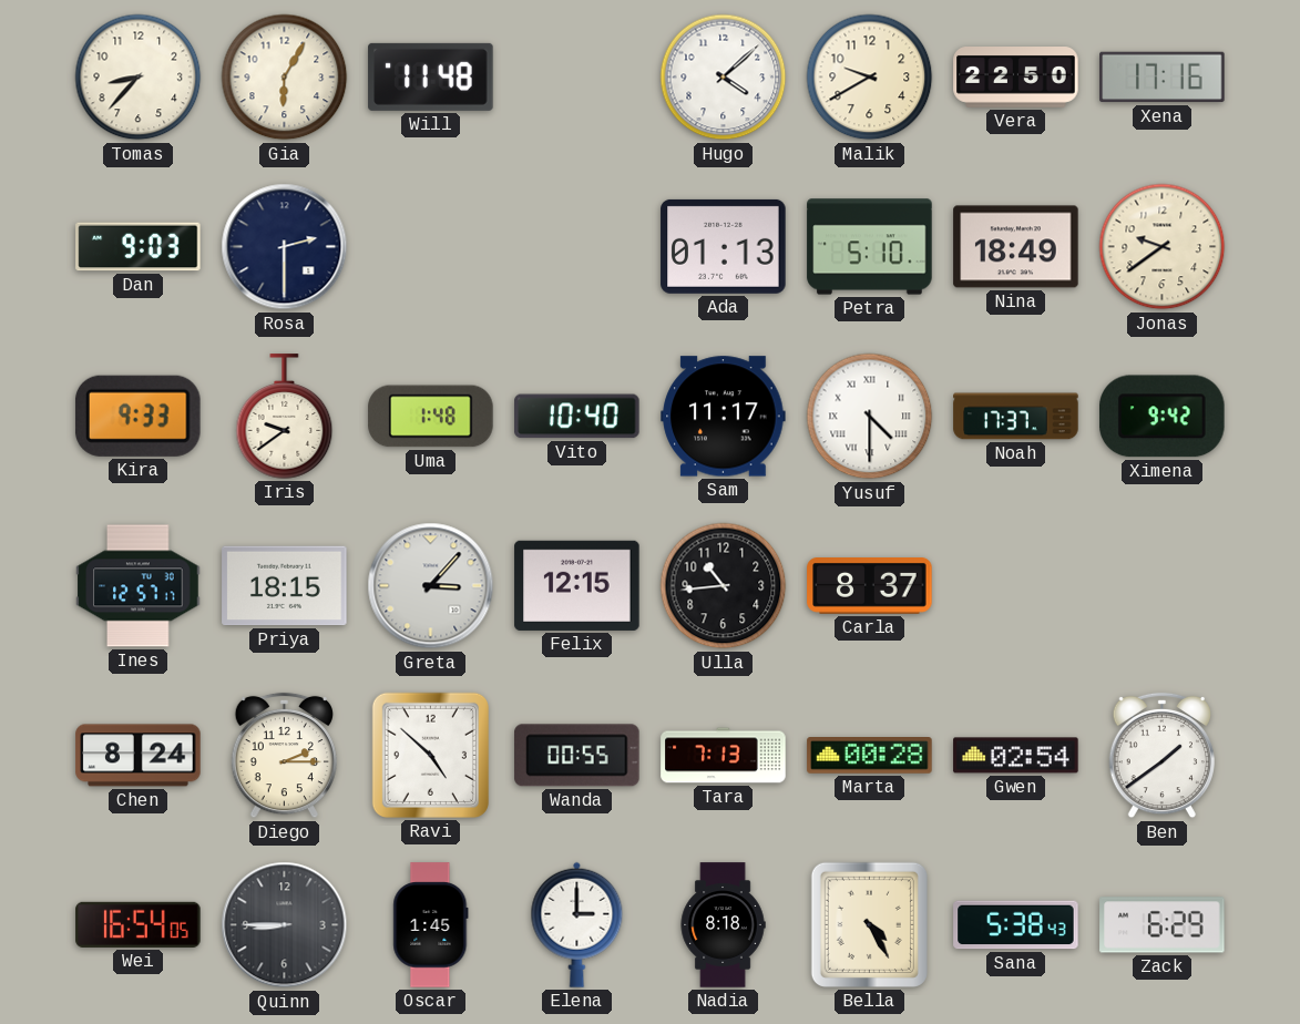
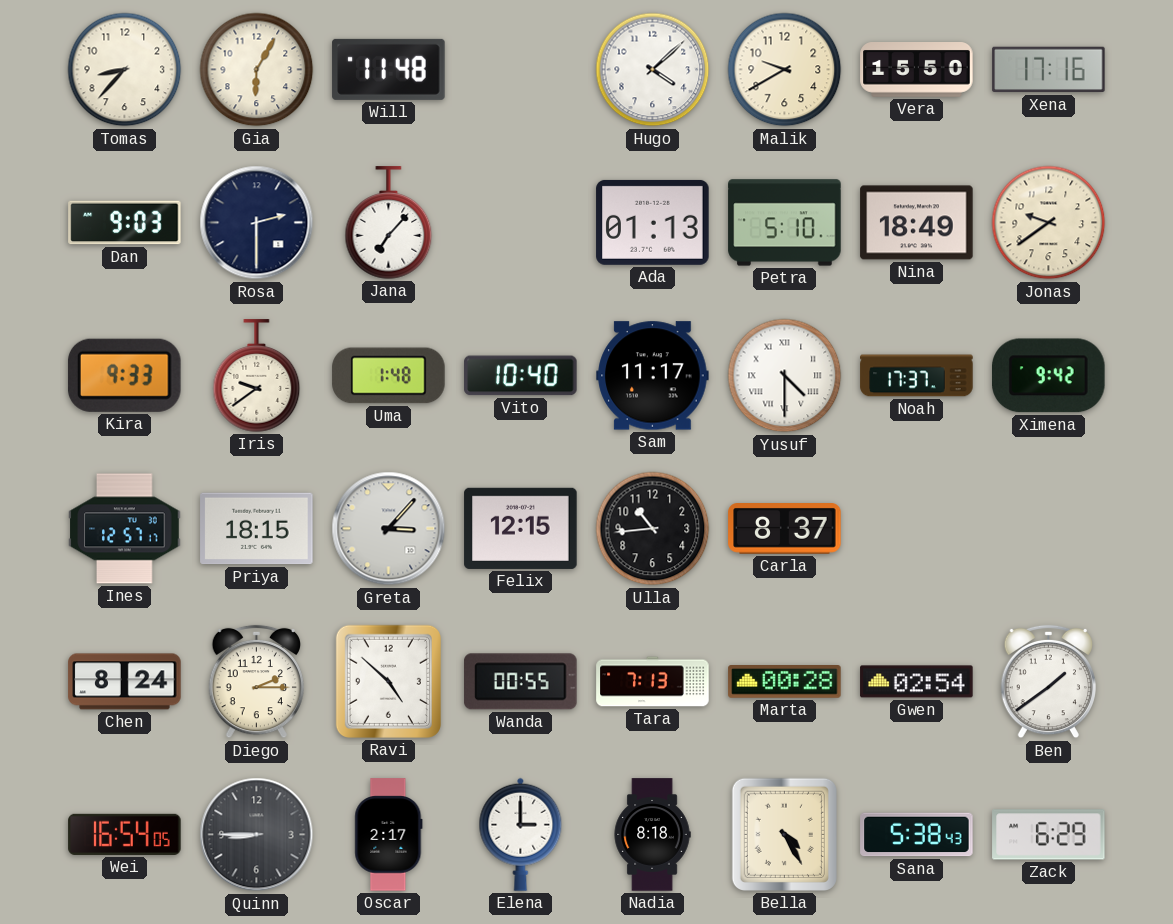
Vera: 22:50 -> 15:50
Jana: none -> 7:07
Oscar: 1:45 -> 2:17
